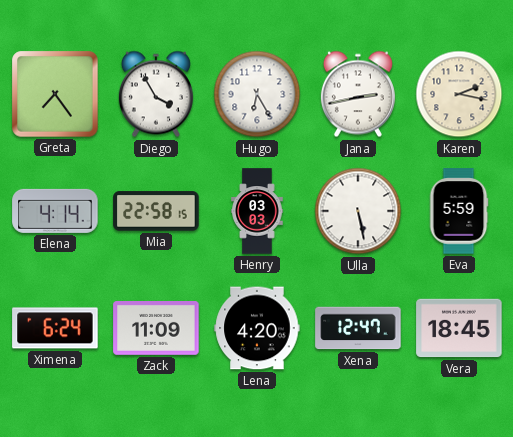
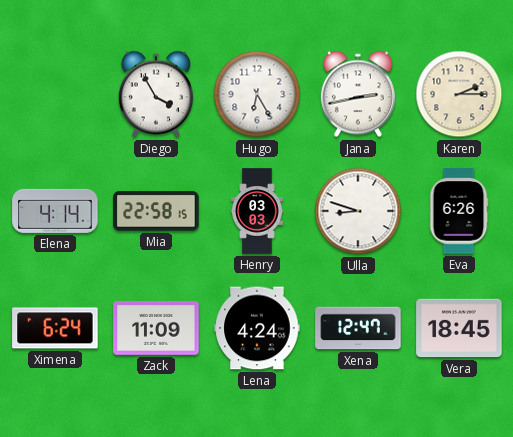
Greta: 7:24 -> none
Karen: 2:17 -> 2:15
Ulla: 5:28 -> 8:48
Eva: 5:59 -> 6:26
Lena: 4:20 -> 4:24
